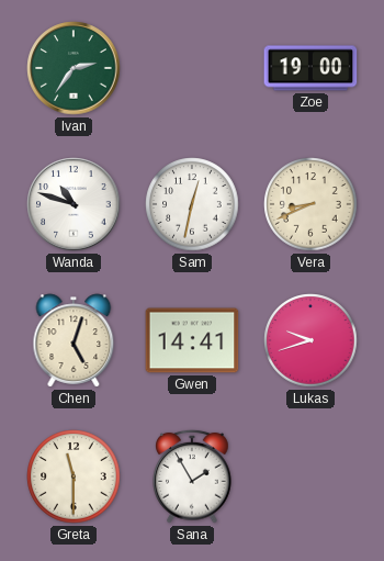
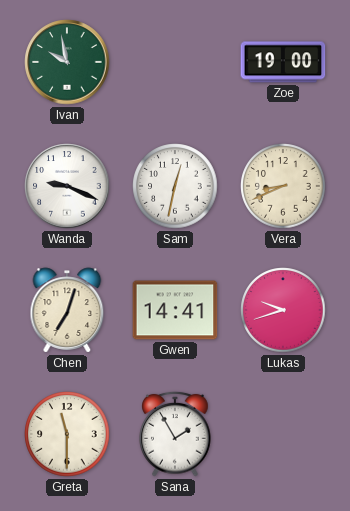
Ivan: 2:36 -> 9:58
Wanda: 10:48 -> 9:19
Chen: 5:03 -> 7:03
